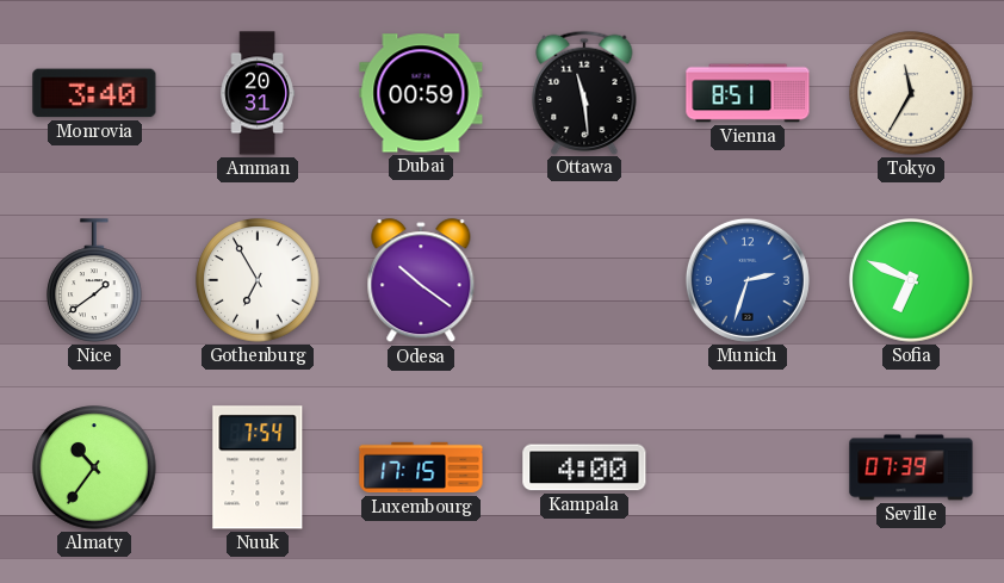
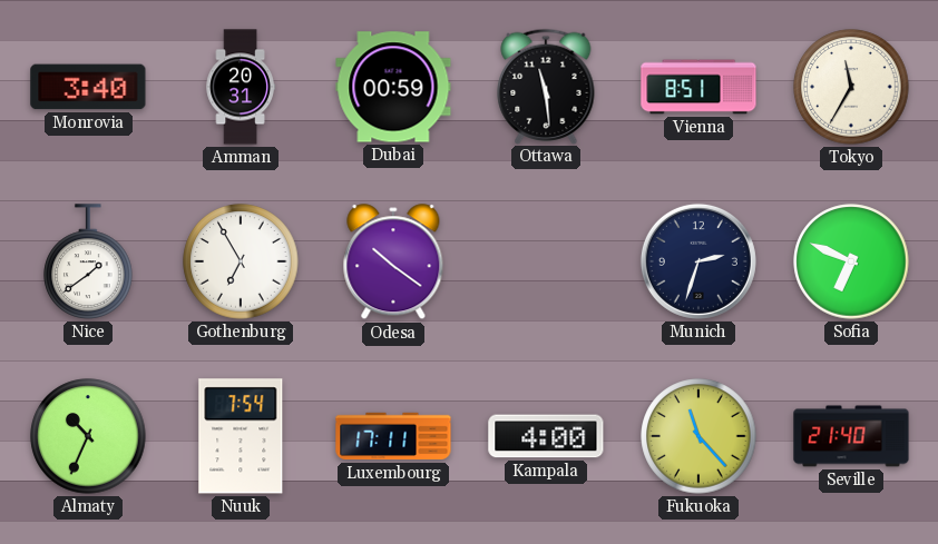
Munich dial: blue -> navy
Almaty: 10:36 -> 10:34
Luxembourg: 17:15 -> 17:11
Fukuoka: none -> 11:23
Seville: 07:39 -> 21:40
